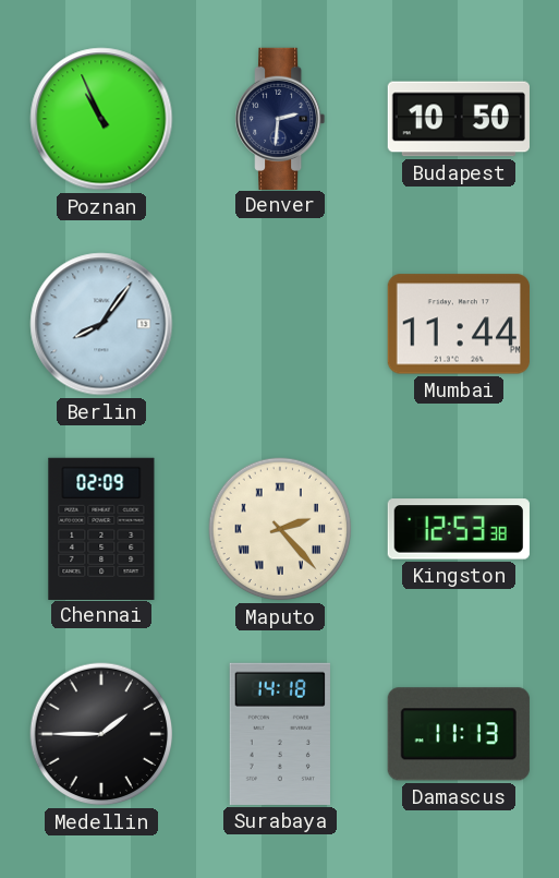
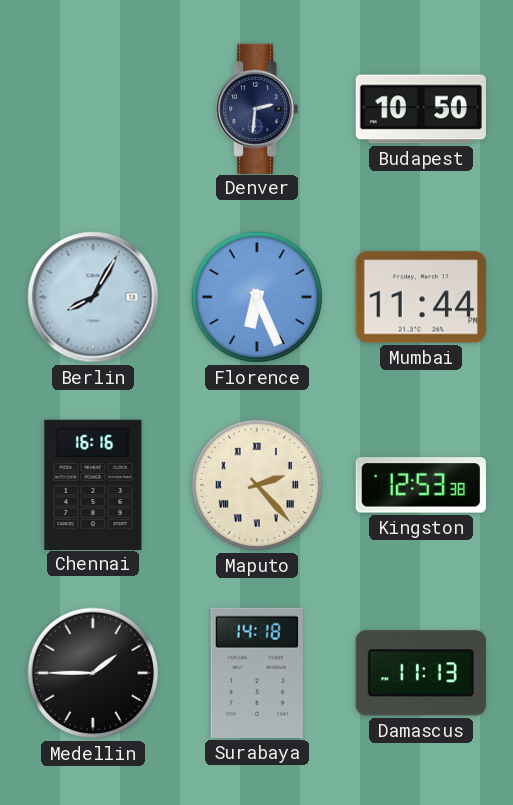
Poznan: 10:56 -> none
Berlin: 8:06 -> 8:05
Florence: none -> 6:26
Chennai: 02:09 -> 16:16
